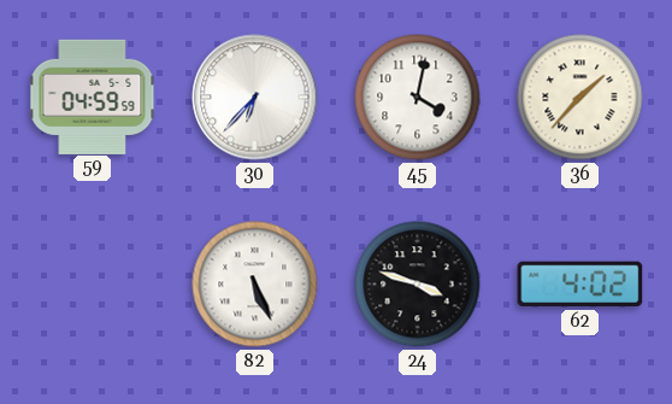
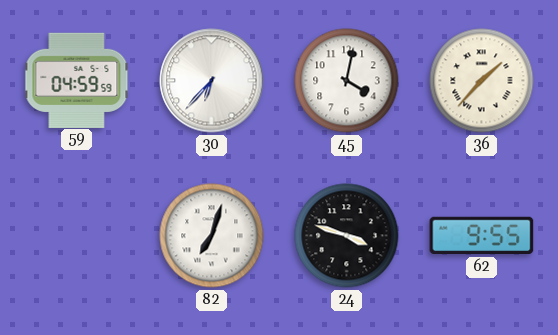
82: 5:26 -> 7:03
62: 4:02 -> 9:55
